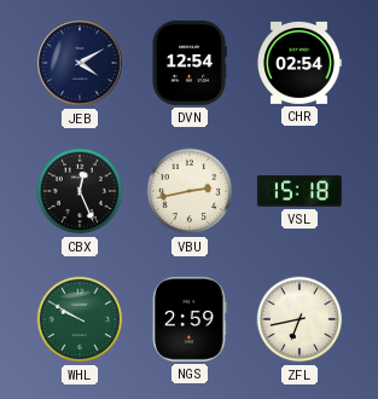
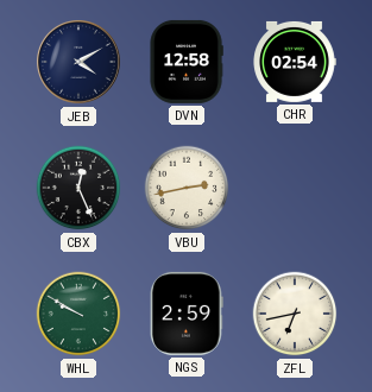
DVN: 12:54 -> 12:58
VSL: 15:18 -> none
